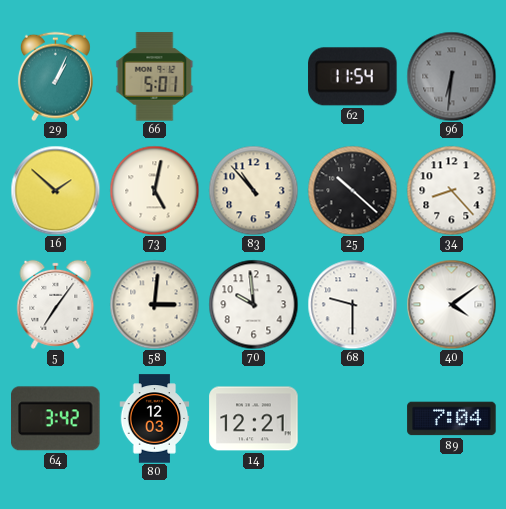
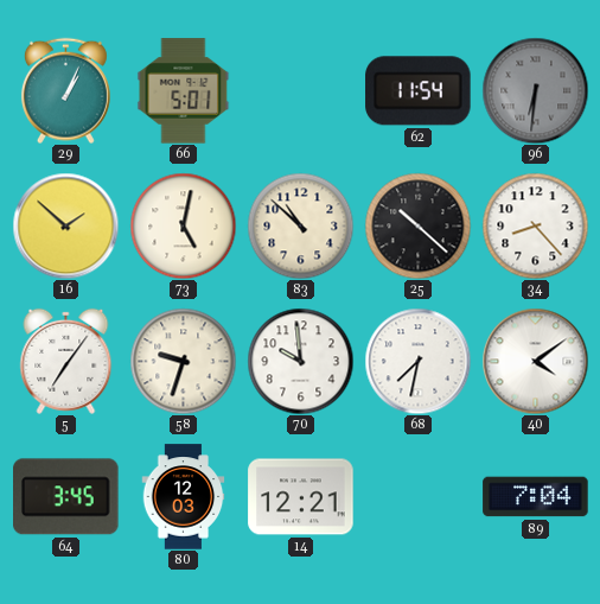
83: 10:53 -> 10:52
58: 3:01 -> 9:33
68: 9:30 -> 7:32
64: 3:42 -> 3:45
